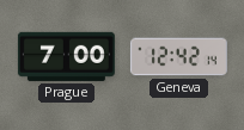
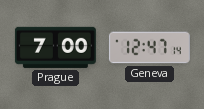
Geneva: 12:42 -> 12:47
